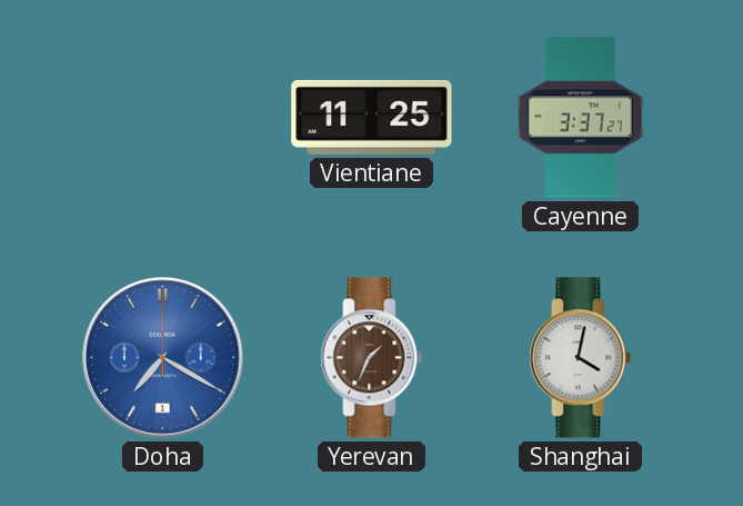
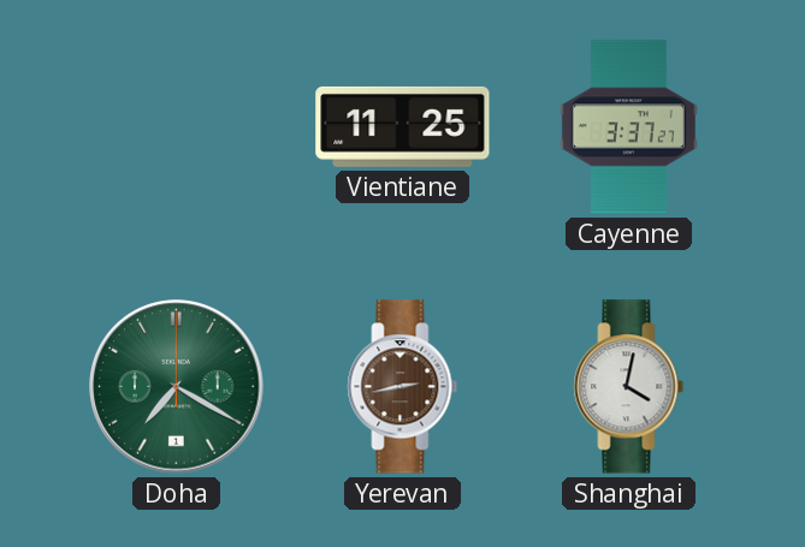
Doha dial: blue -> green
Yerevan: 1:34 -> 2:43
